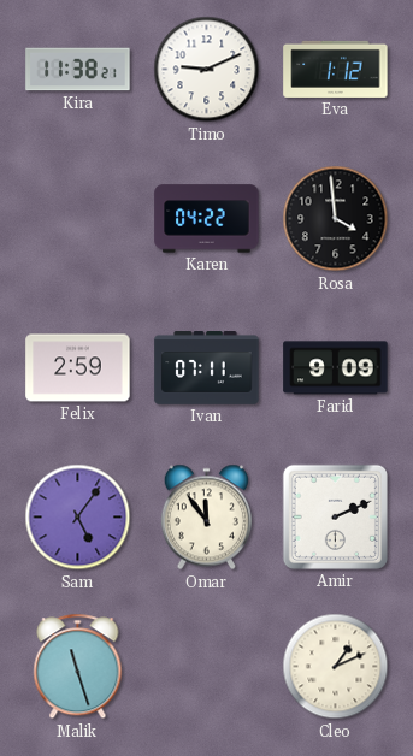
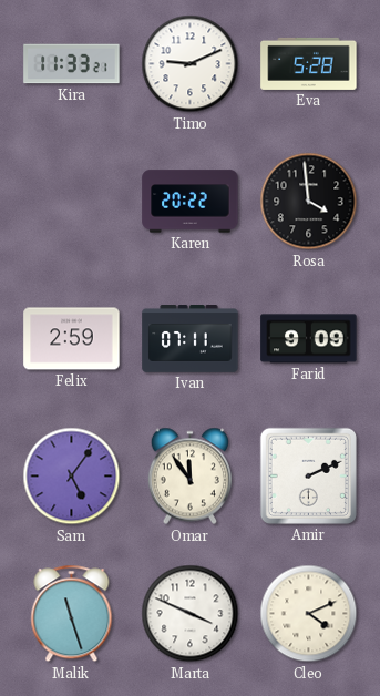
Kira: 11:38 -> 11:33
Eva: 1:12 -> 5:28
Karen: 04:22 -> 20:22
Marta: none -> 3:49
Cleo: 1:11 -> 4:11
